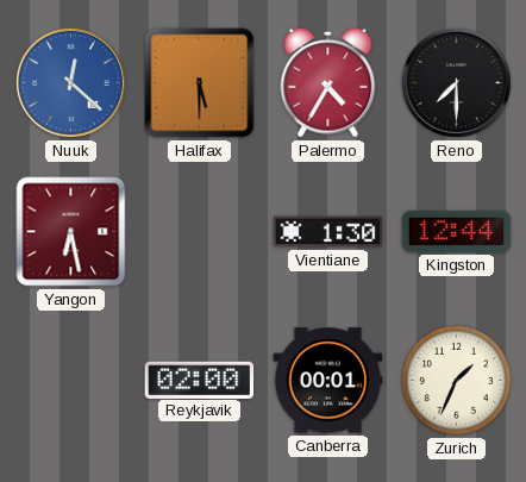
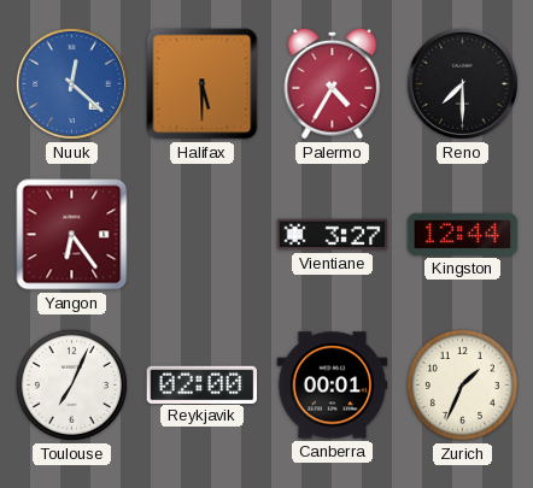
Yangon: 6:28 -> 6:24
Vientiane: 1:30 -> 3:27
Toulouse: none -> 7:04
